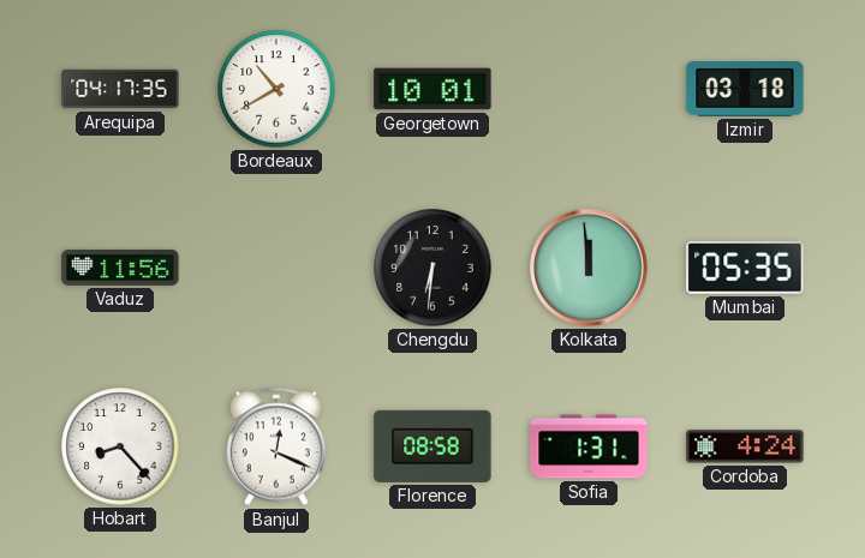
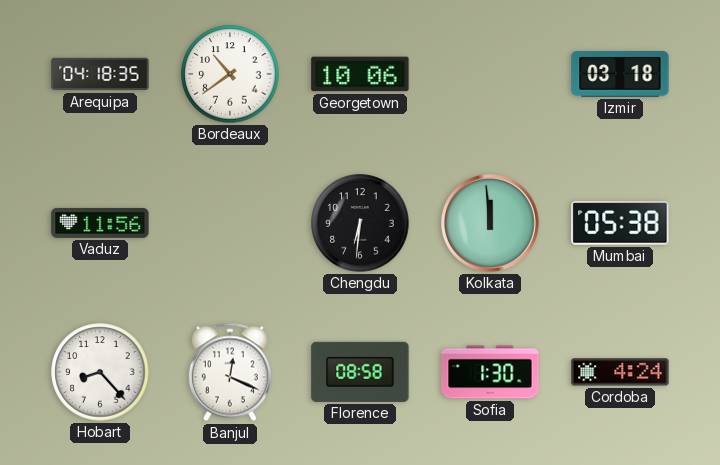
Arequipa: 04:17 -> 04:18
Bordeaux: 10:40 -> 10:39
Georgetown: 10:01 -> 10:06
Mumbai: 05:35 -> 05:38
Sofia: 1:31 -> 1:30
